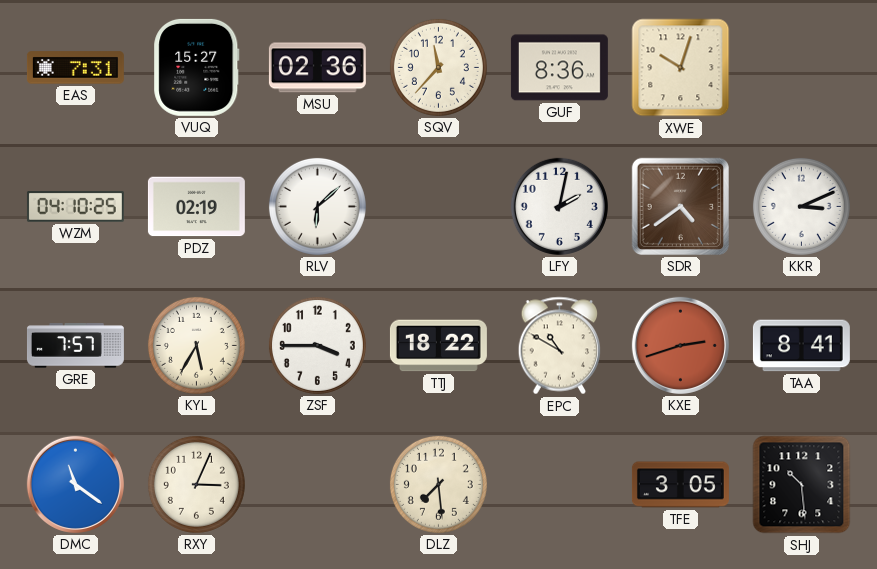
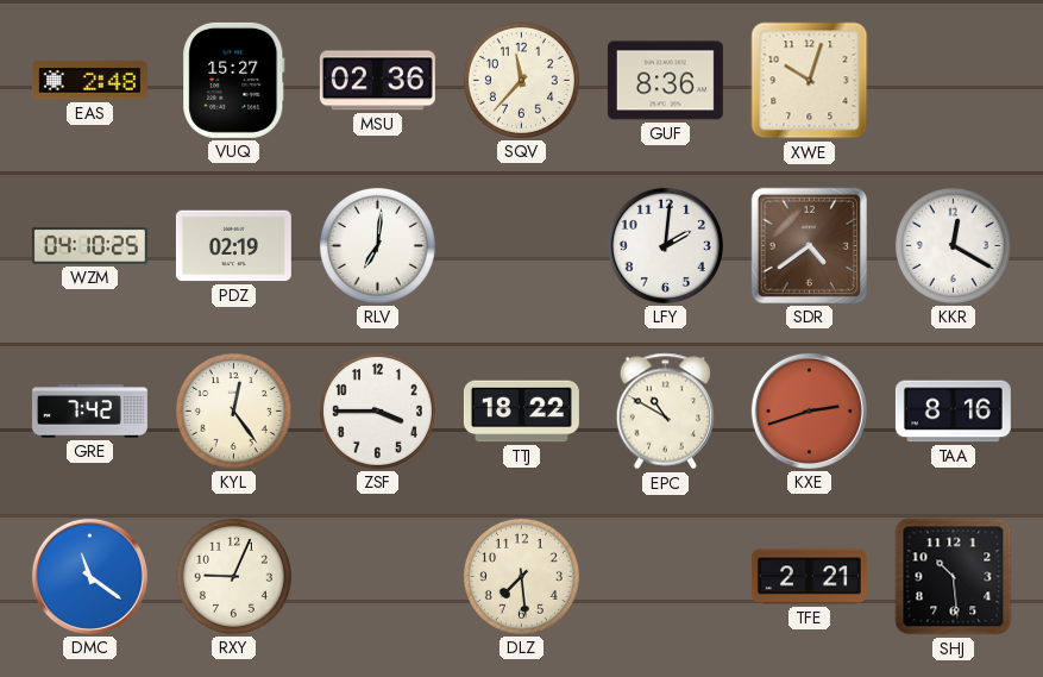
EAS: 7:31 -> 2:48
RLV: 6:08 -> 7:01
LFY: 2:02 -> 2:01
KKR: 3:11 -> 12:20
GRE: 7:57 -> 7:42
KYL: 5:35 -> 12:24
TAA: 8:41 -> 8:16
RXY: 3:04 -> 9:04
TFE: 3:05 -> 2:21
